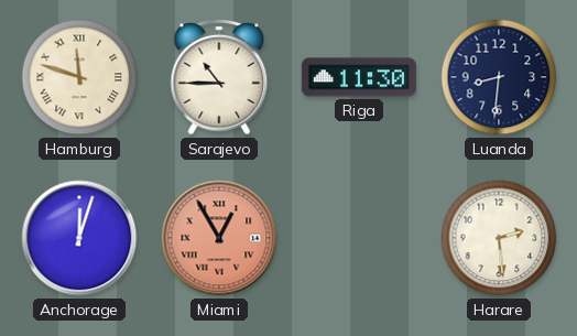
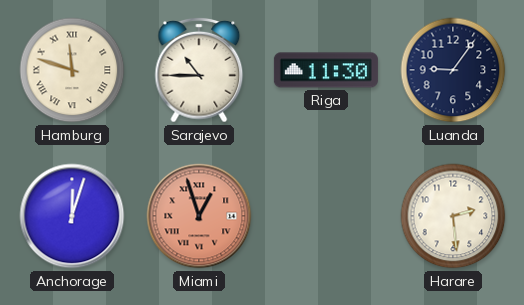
Luanda: 8:31 -> 9:06
Miami: 12:55 -> 12:57
